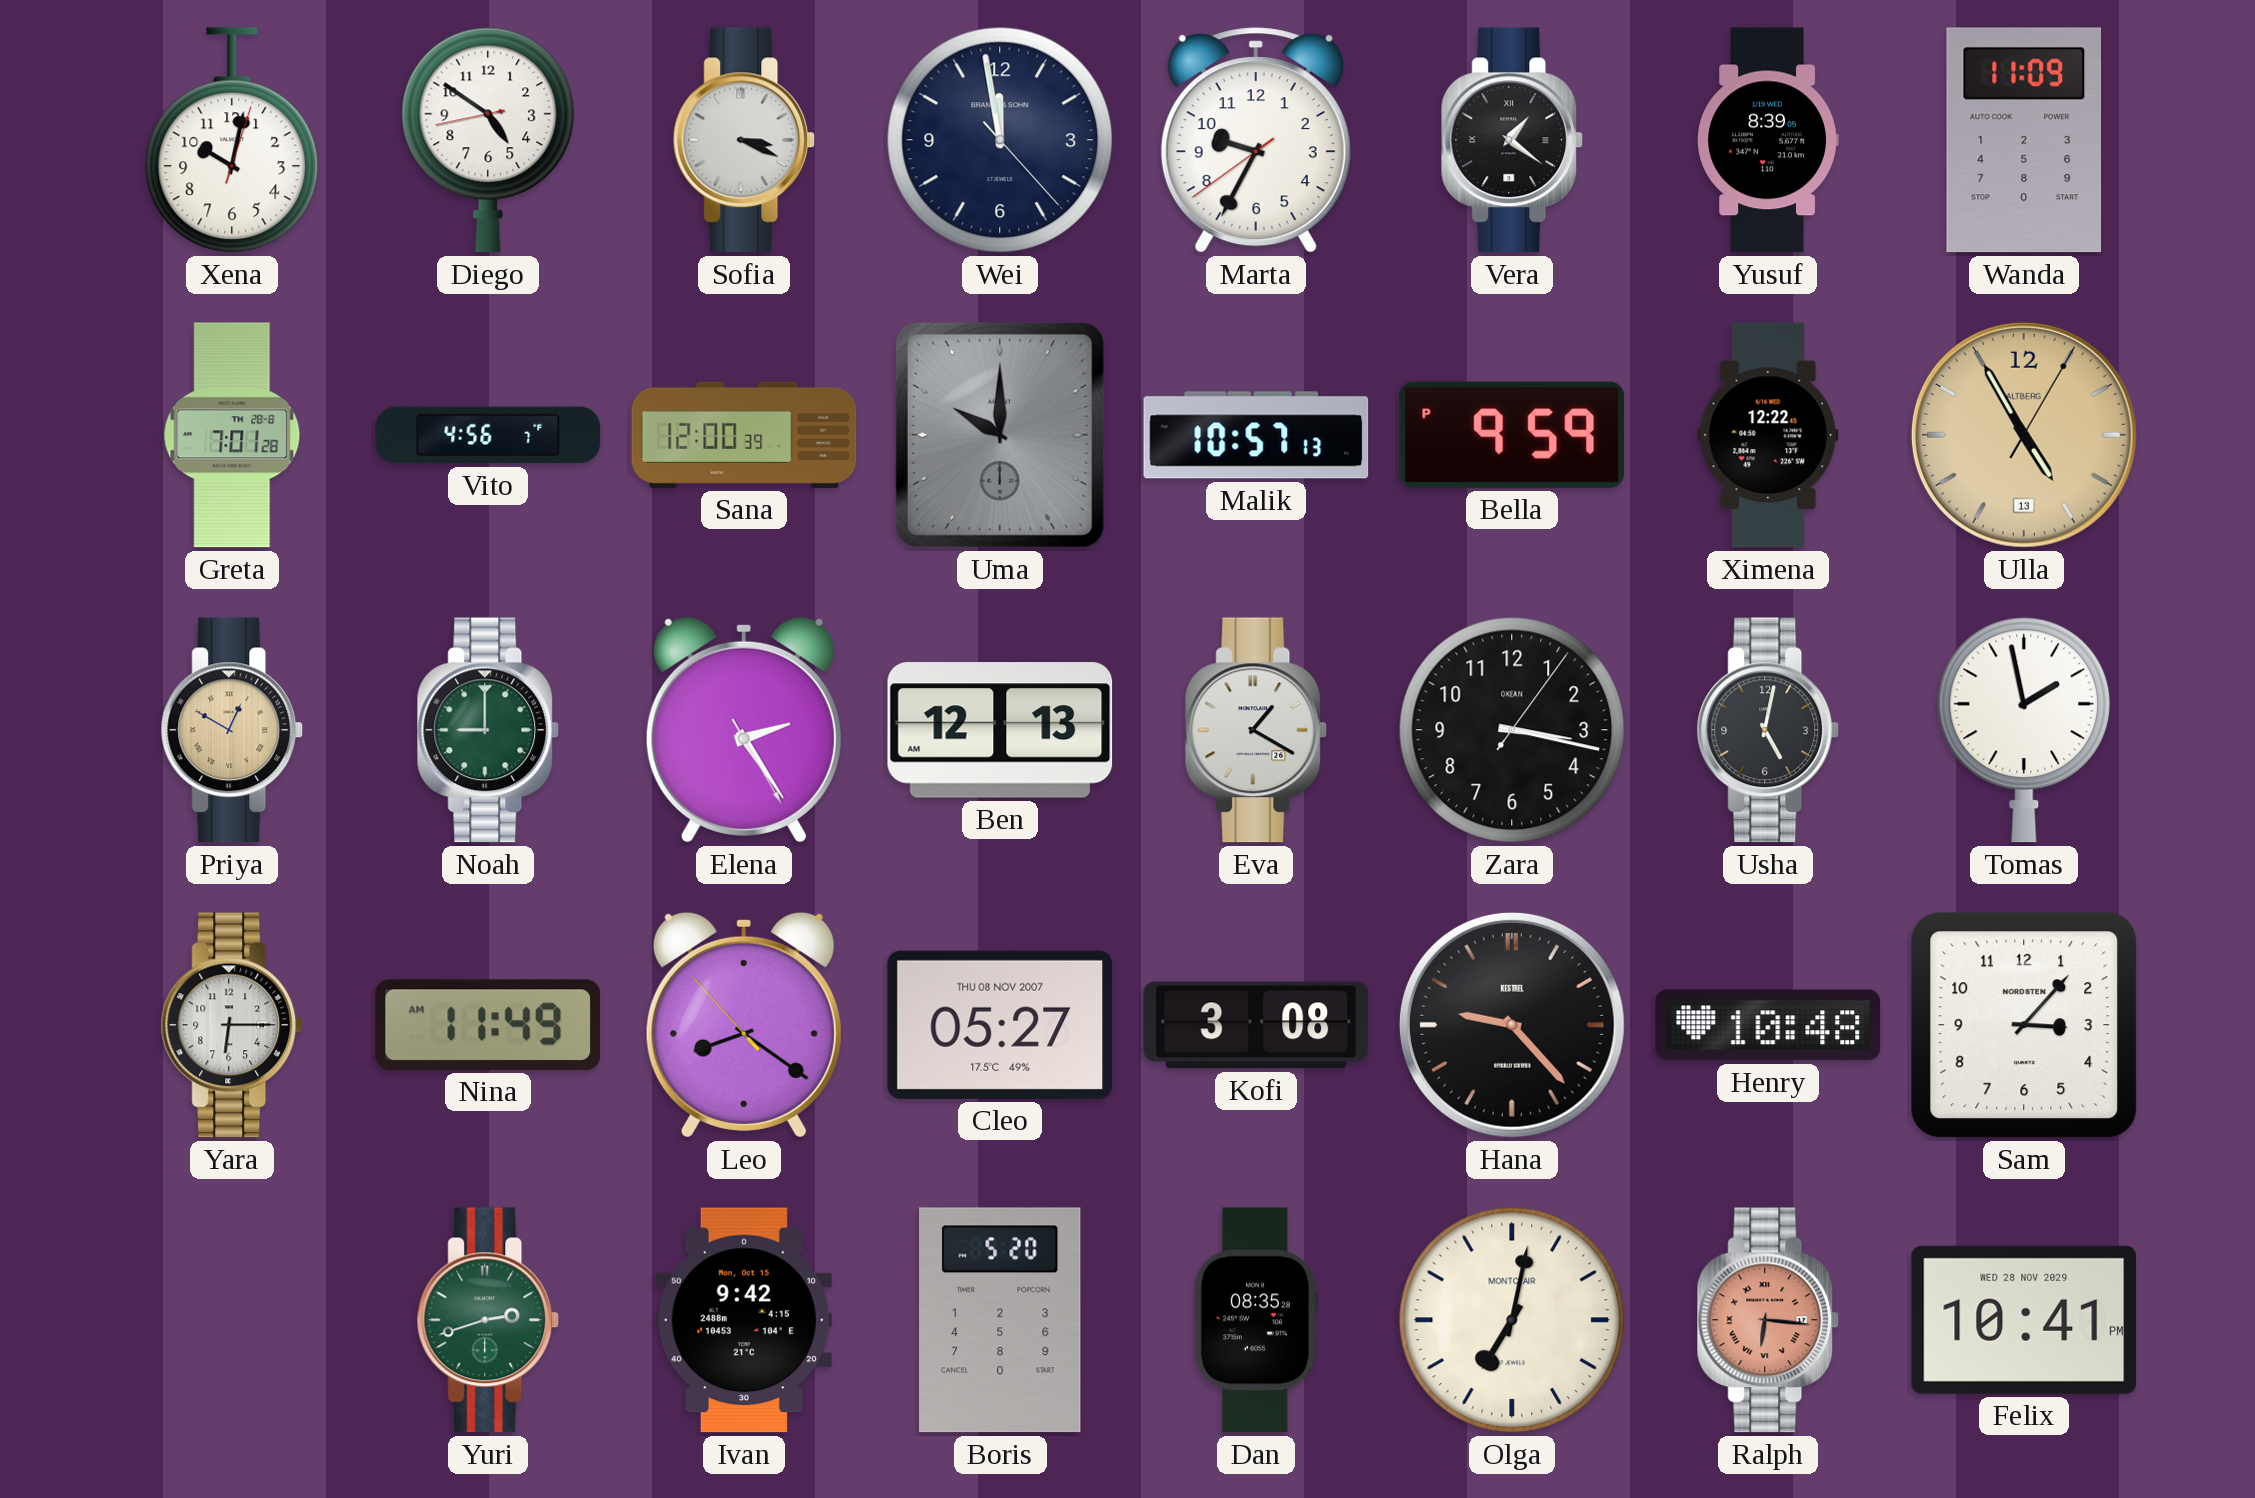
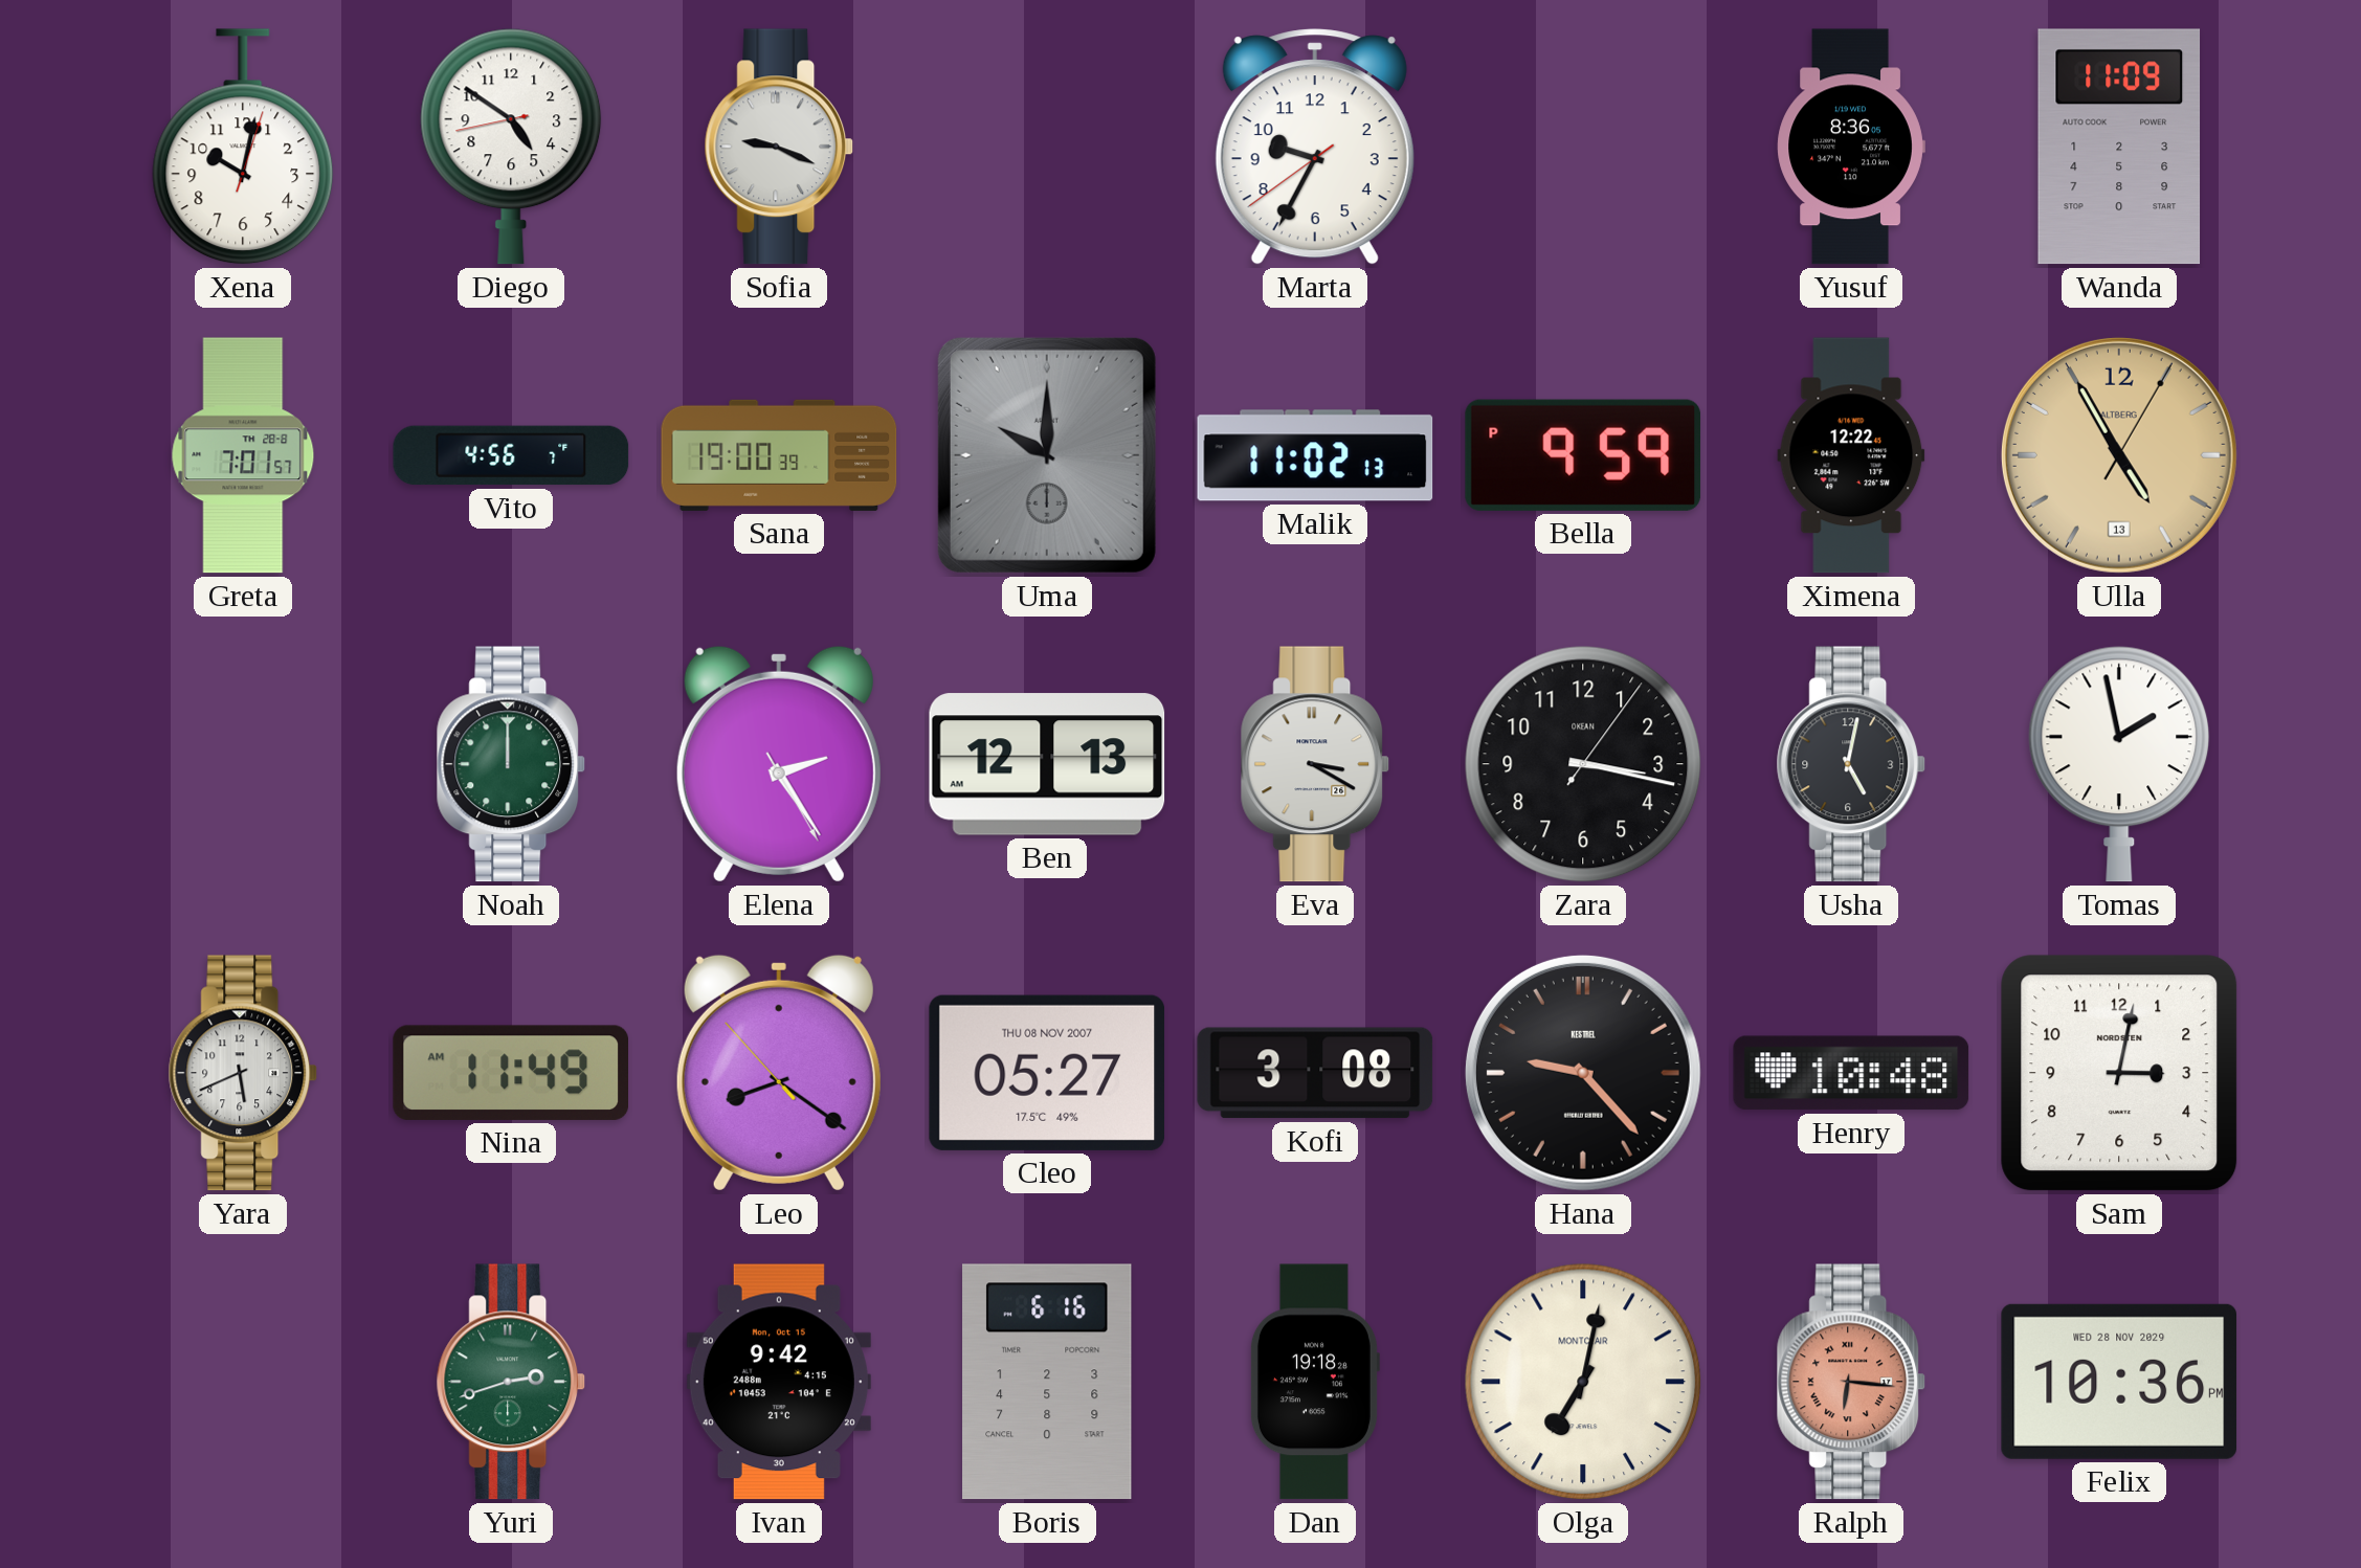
Sofia: 3:19 -> 9:19
Wei: 11:58 -> none
Vera: 1:21 -> none
Yusuf: 8:39 -> 8:36
Greta: 7:01:28 -> 7:01:57
Sana: 12:00 -> 19:00
Malik: 10:57 -> 11:02
Priya: 12:50 -> none
Noah: 9:00 -> 12:00
Eva: 1:20 -> 3:20
Yara: 6:15 -> 5:41
Sam: 3:07 -> 3:02
Boris: 5:20 -> 6:16
Dan: 08:35 -> 19:18
Felix: 10:41 -> 10:36
